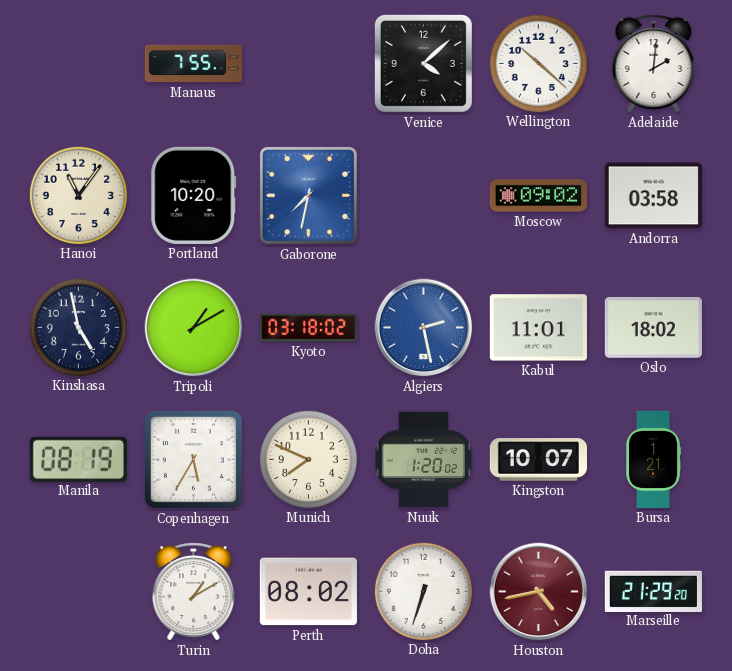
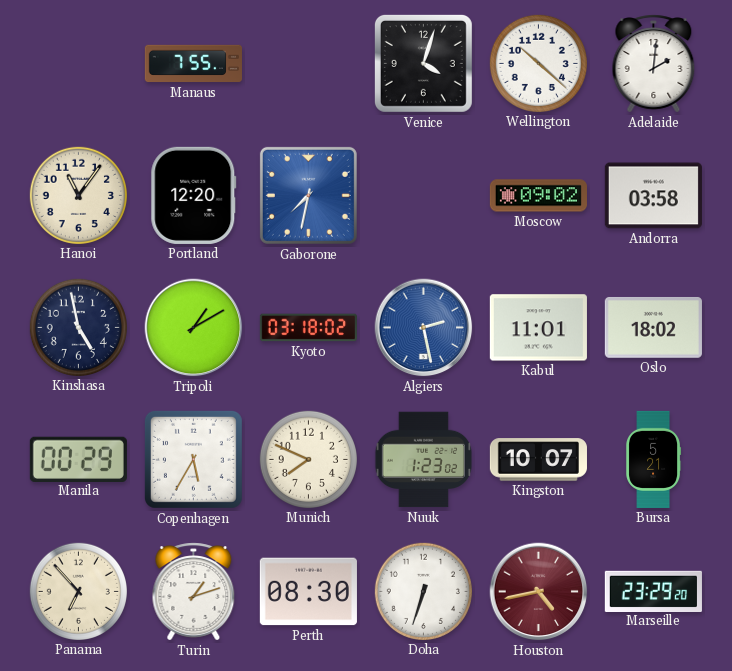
Venice: 4:08 -> 4:03
Portland: 10:20 -> 12:20
Manila: 08:19 -> 00:29
Nuuk: 1:20 -> 1:23
Bursa: 1:21 -> 5:21
Panama: none -> 6:53
Turin: 1:10 -> 1:12
Perth: 08:02 -> 08:30
Marseille: 21:29 -> 23:29
